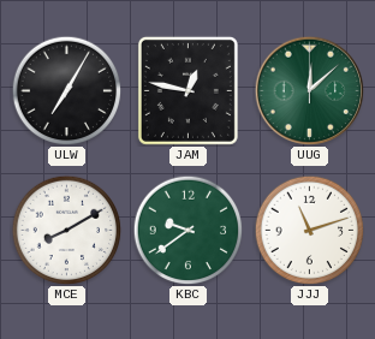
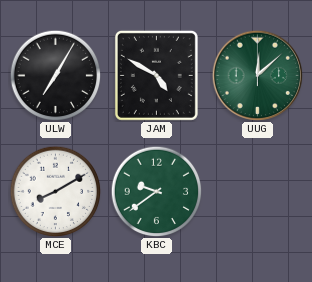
JAM: 12:47 -> 4:50
JJJ: 11:12 -> none
